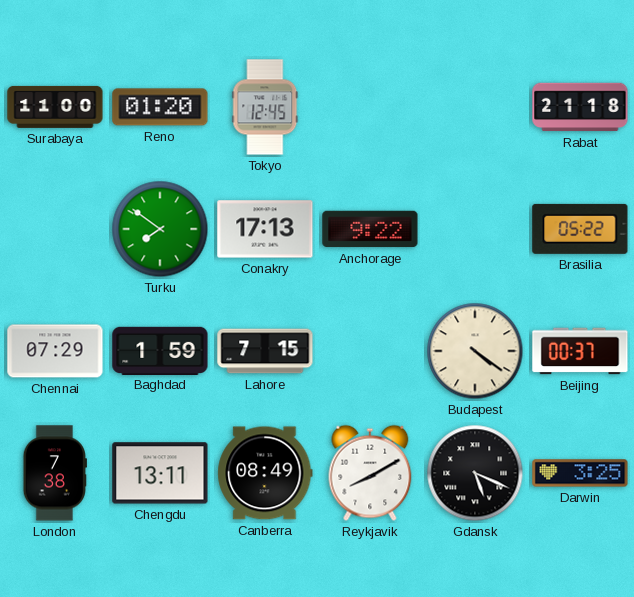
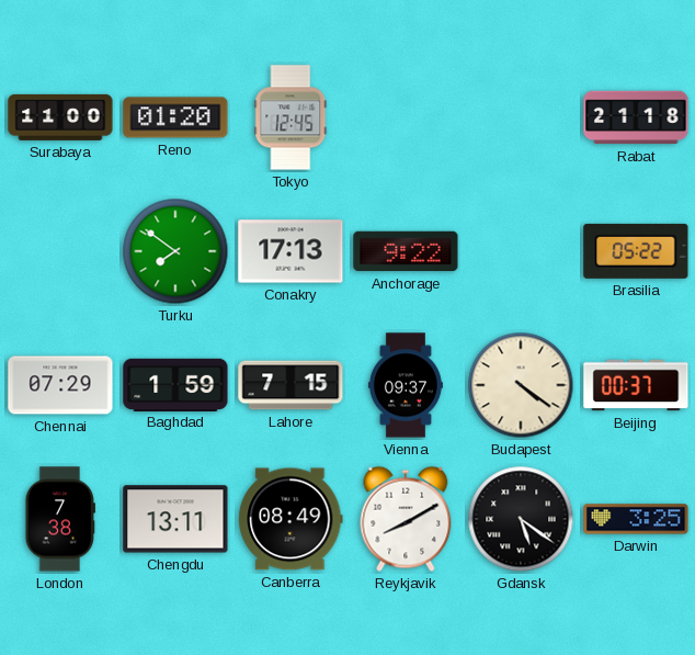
Vienna: none -> 09:37
Gdansk: 5:19 -> 5:21
